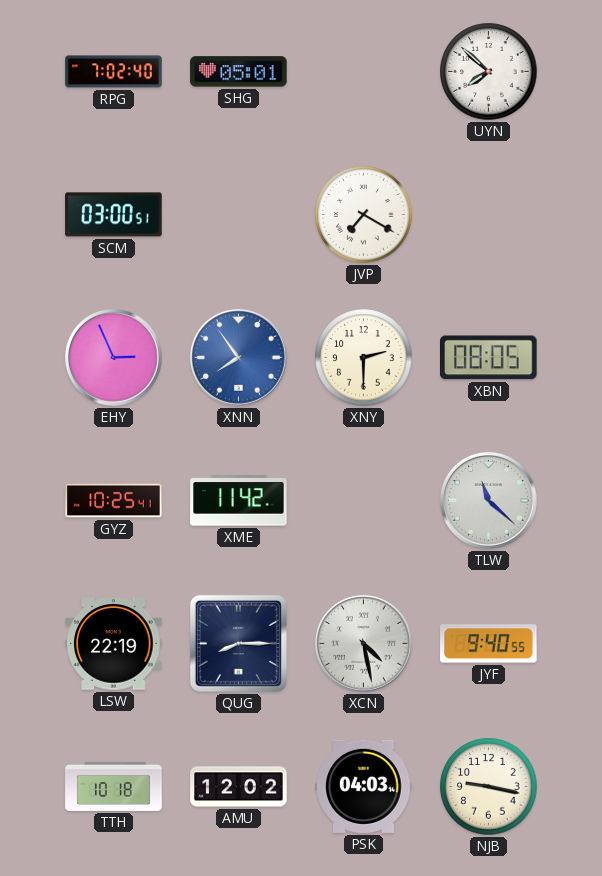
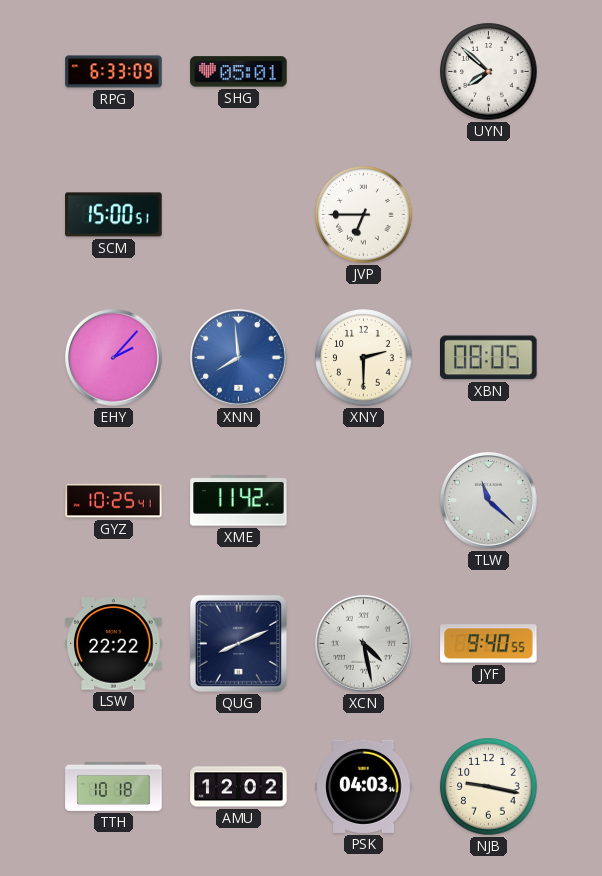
RPG: 7:02 -> 6:33
SCM: 03:00 -> 15:00
JVP: 7:20 -> 6:45
EHY: 2:56 -> 2:07
XNN: 7:54 -> 7:59
LSW: 22:19 -> 22:22
QUG: 8:15 -> 8:11
